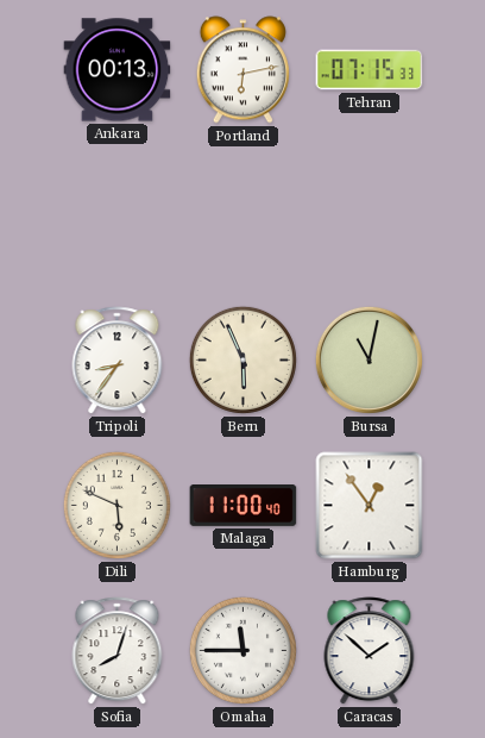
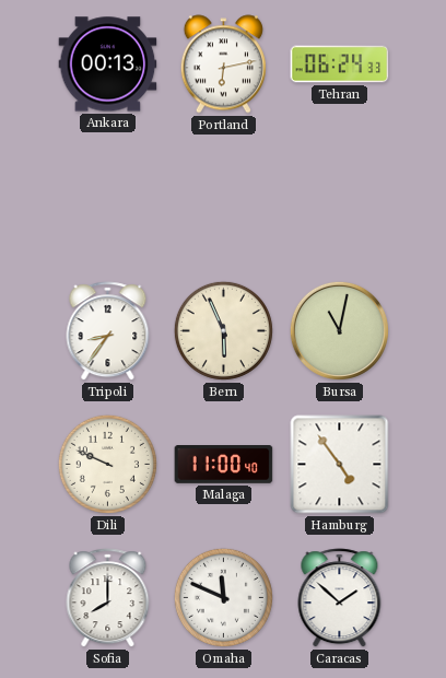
Tehran: 07:15 -> 06:24
Dili: 5:49 -> 9:49
Hamburg: 12:54 -> 4:54
Sofia: 8:03 -> 8:00
Omaha: 11:45 -> 11:49
